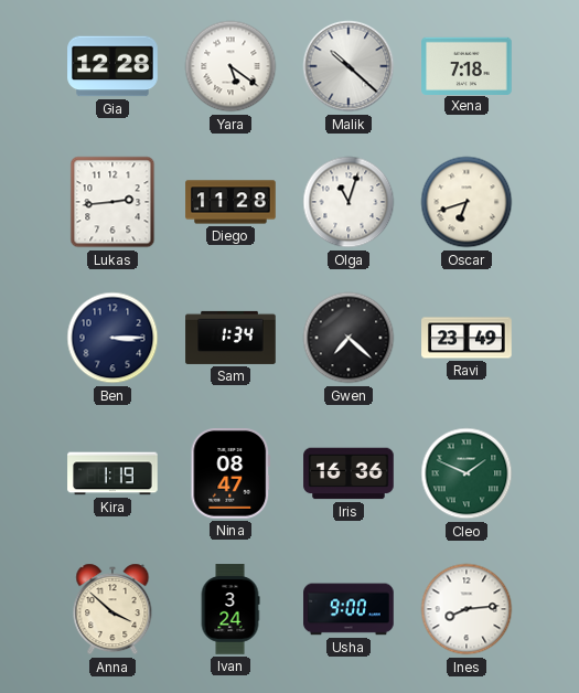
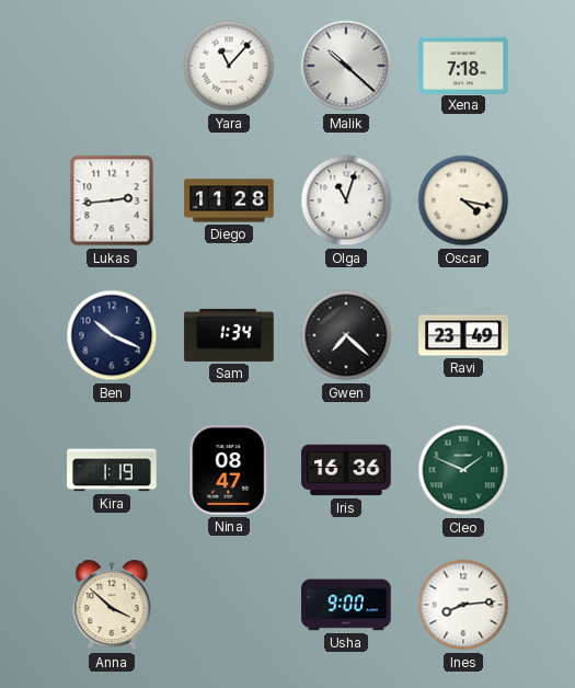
Gia: 12:28 -> none
Yara: 5:21 -> 11:07
Oscar: 6:42 -> 4:17
Ben: 3:15 -> 10:19
Ivan: 3:24 -> none
